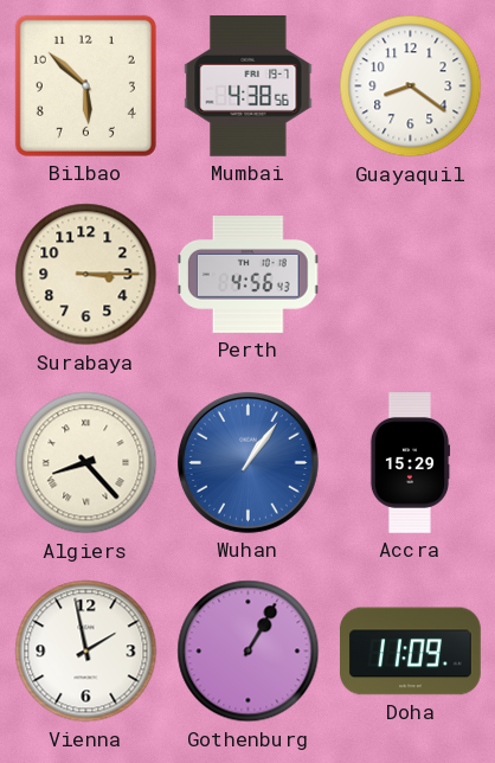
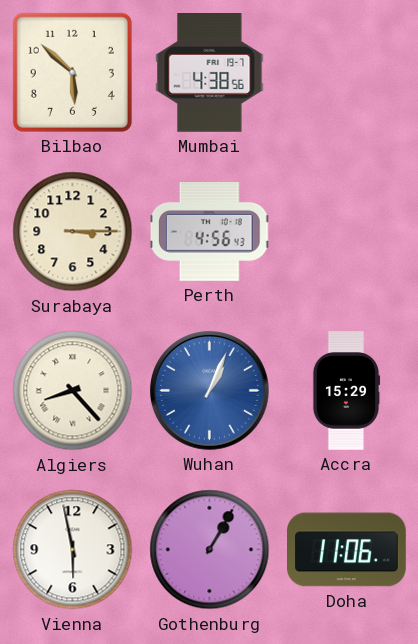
Guayaquil: 8:21 -> none
Wuhan: 1:06 -> 1:04
Vienna: 1:58 -> 5:58
Doha: 11:09 -> 11:06
